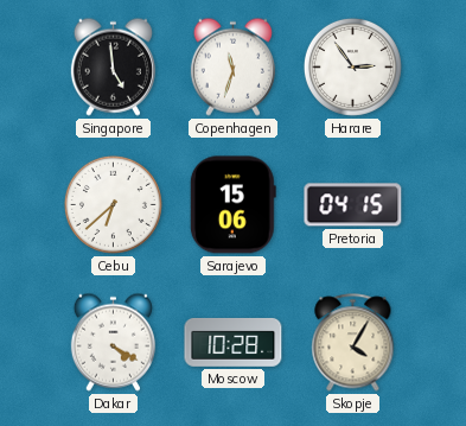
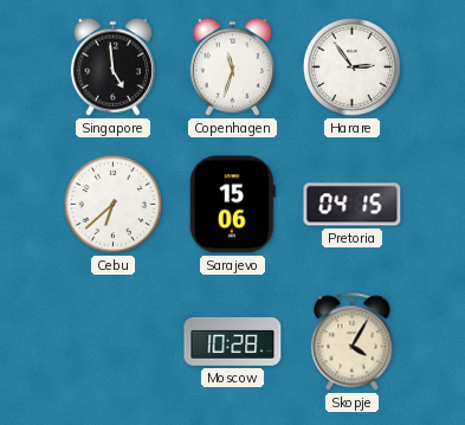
Dakar: 4:20 -> none
